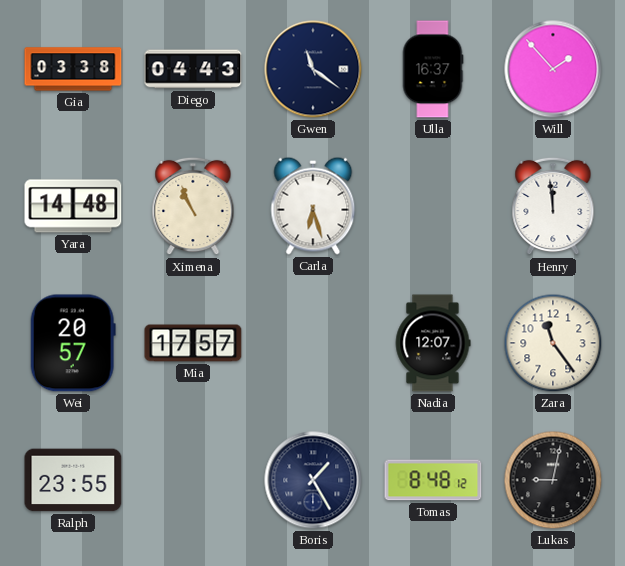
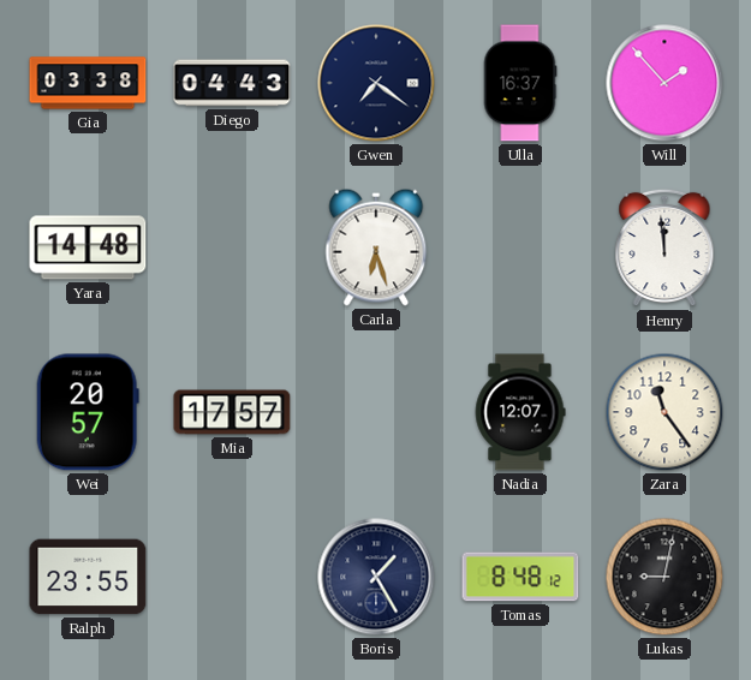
Gwen: 11:21 -> 7:21
Ximena: 10:56 -> none
